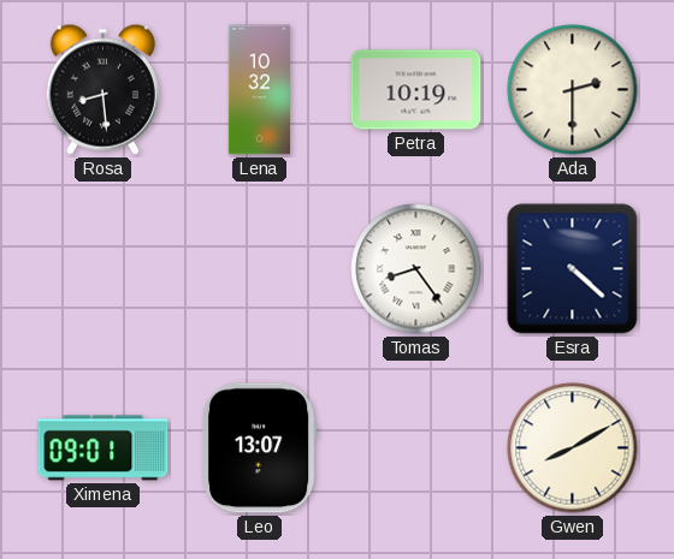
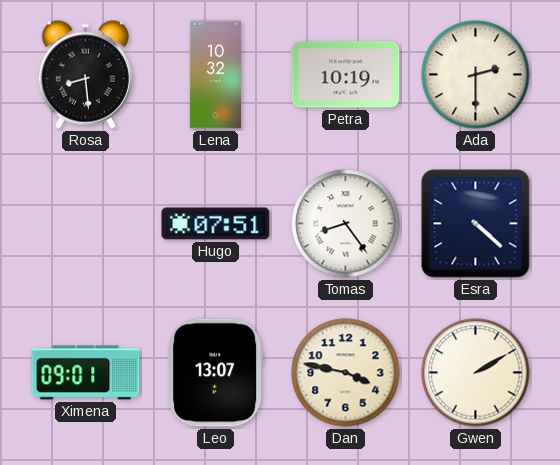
Hugo: none -> 07:51
Dan: none -> 3:47
Gwen: 8:10 -> 2:10
